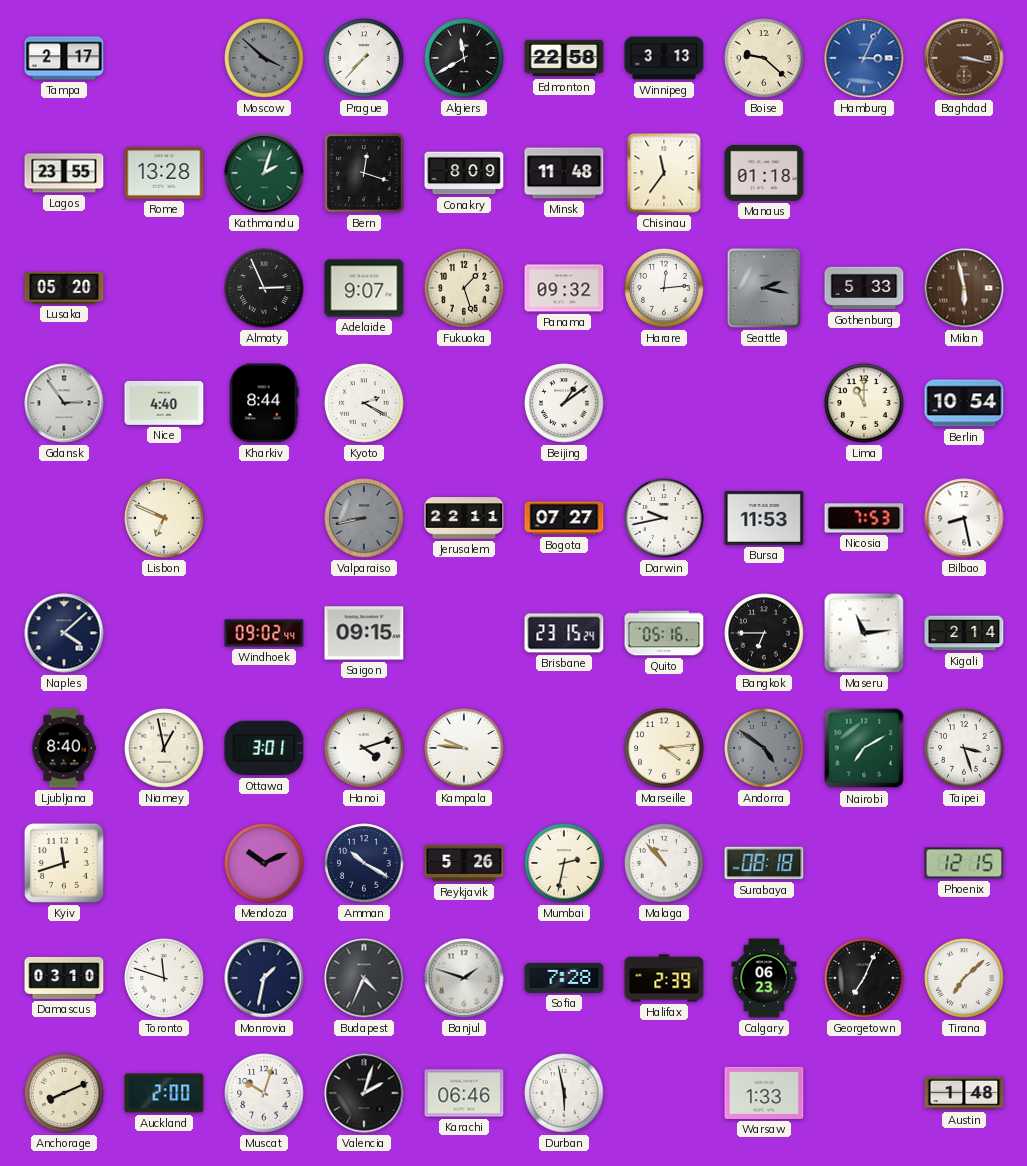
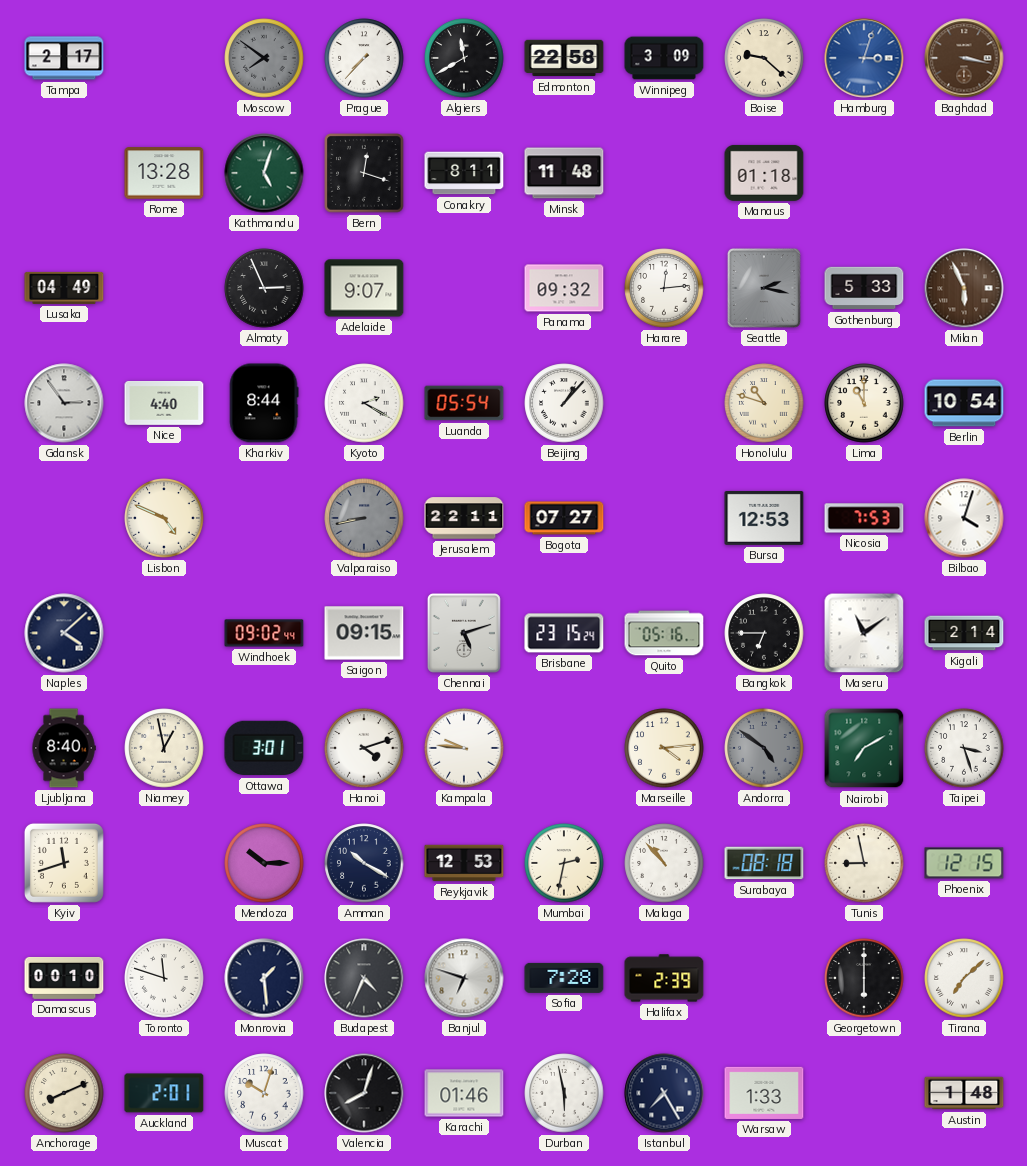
Moscow: 3:52 -> 7:51
Winnipeg: 3:13 -> 3:09
Hamburg: 3:04 -> 3:03
Lagos: 23:55 -> none
Kathmandu: 2:03 -> 5:03
Conakry: 8:09 -> 8:11
Chisinau: 11:36 -> none
Lusaka: 05:20 -> 04:49
Fukuoka: 1:27 -> none
Milan: 5:58 -> 5:56
Luanda: none -> 05:54
Beijing: 1:09 -> 1:07
Honolulu: none -> 10:48
Lisbon: 6:49 -> 4:49
Darwin: 9:43 -> none
Bursa: 11:53 -> 12:53
Bilbao: 8:28 -> 4:03
Chennai: none -> 5:12
Maseru: 11:14 -> 11:09
Mendoza: 10:11 -> 10:15
Reykjavik: 5:26 -> 12:53
Tunis: none -> 8:58
Damascus: 03:10 -> 00:10
Monrovia: 1:32 -> 1:29
Banjul: 1:48 -> 6:48
Calgary: 06:23 -> none
Georgetown: 7:04 -> 6:00
Auckland: 2:00 -> 2:01
Valencia: 2:03 -> 8:03
Karachi: 06:46 -> 01:46
Istanbul: none -> 7:25
